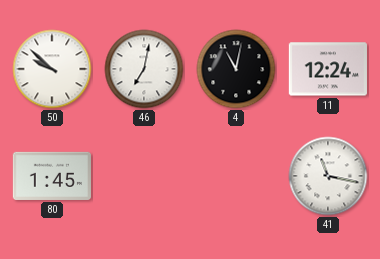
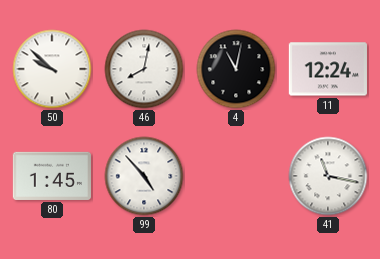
46: 7:02 -> 8:02
99: none -> 4:53
